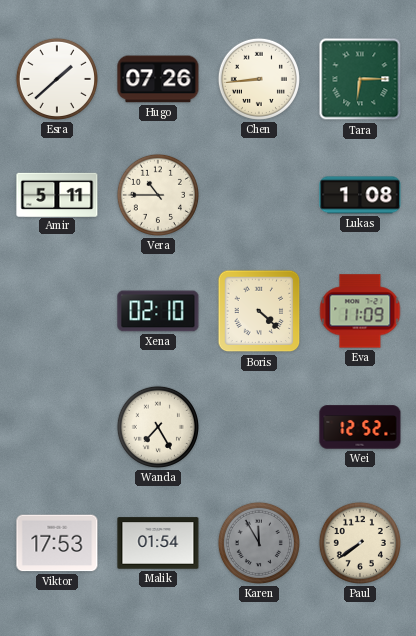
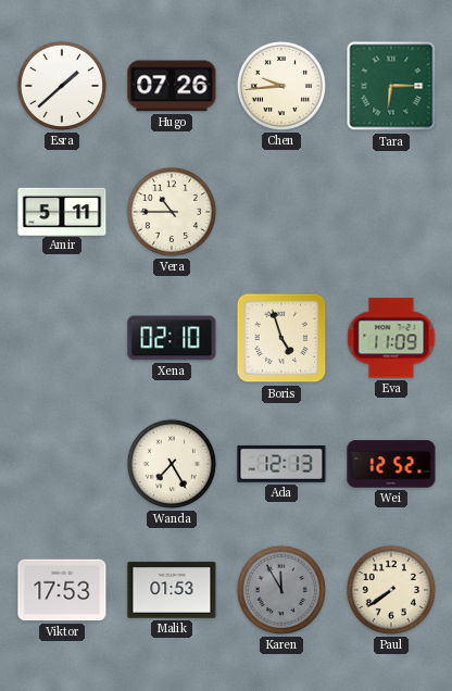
Chen: 8:44 -> 9:44
Lukas: 1:08 -> none
Boris: 4:22 -> 4:57
Ada: none -> 12:13
Malik: 01:54 -> 01:53
